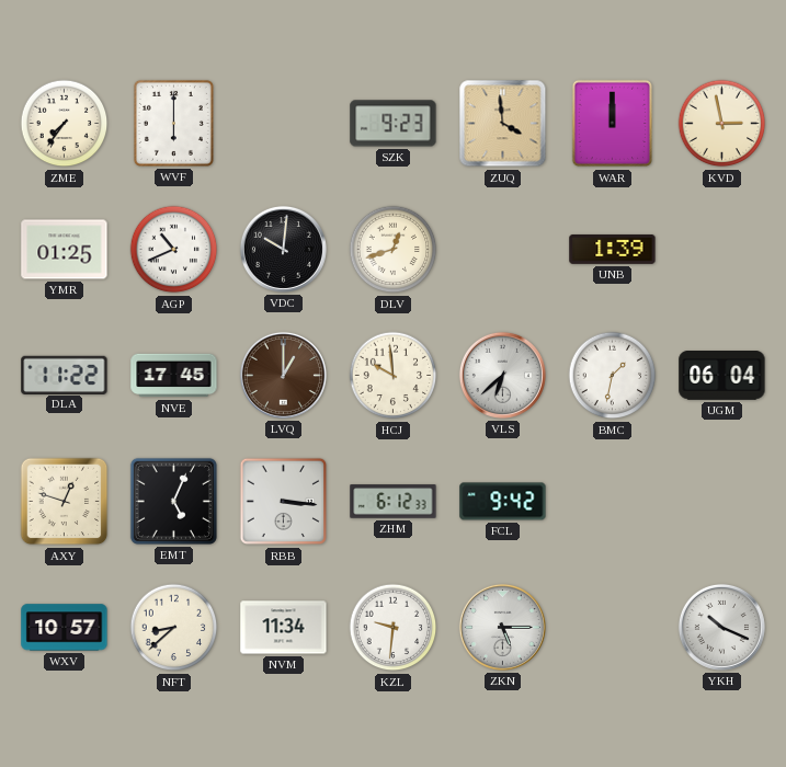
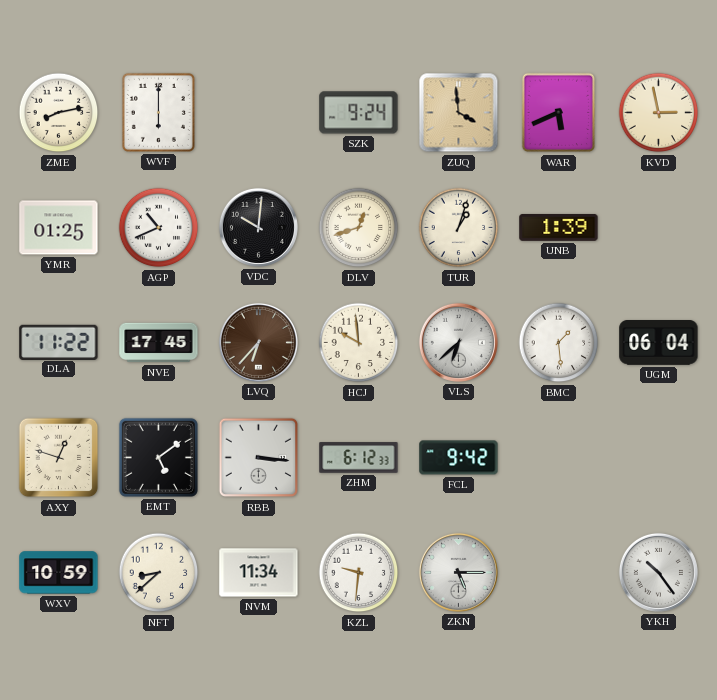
ZME: 7:36 -> 8:13
SZK: 9:23 -> 9:24
WAR: 12:00 -> 5:41
TUR: none -> 1:03
LVQ: 1:00 -> 6:37
BMC: 1:32 -> 1:29
EMT: 5:04 -> 5:09
WXV: 10:57 -> 10:59
YKH: 10:19 -> 10:24
